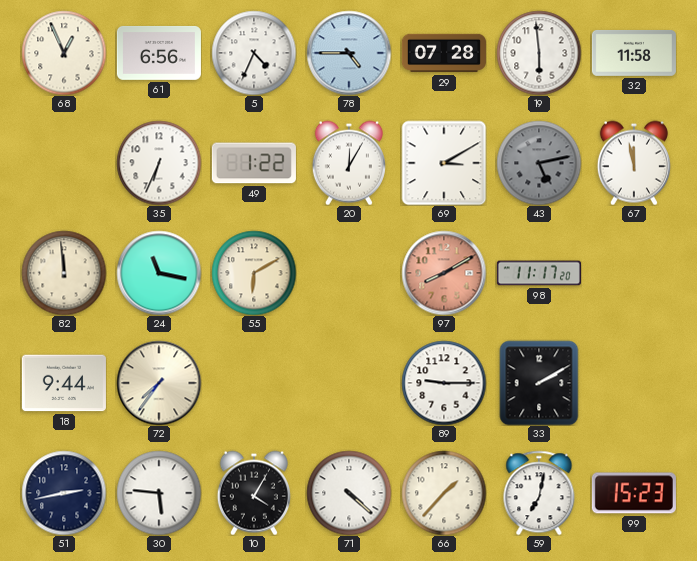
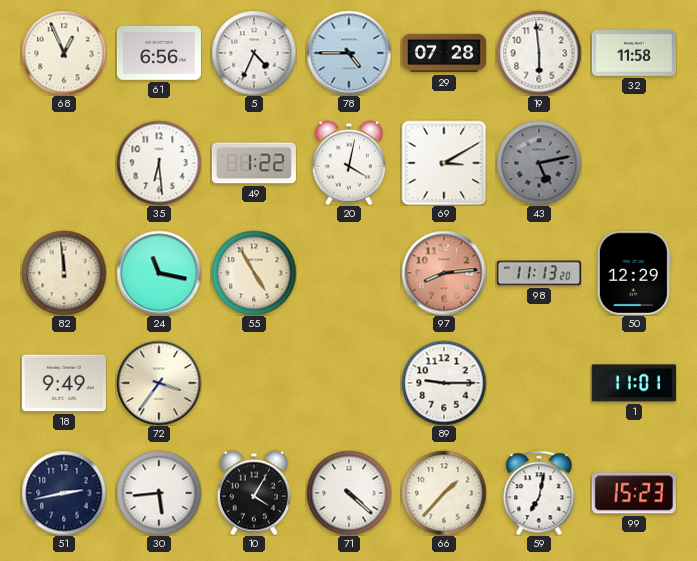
35: 6:34 -> 6:29
20: 12:05 -> 4:02
67: 11:58 -> none
55: 6:10 -> 4:55
97: 8:10 -> 8:14
98: 11:17 -> 11:13
50: none -> 12:29
18: 9:44 -> 9:49
72: 7:36 -> 3:36
33: 2:10 -> none
1: none -> 11:01
30: 5:46 -> 5:44
